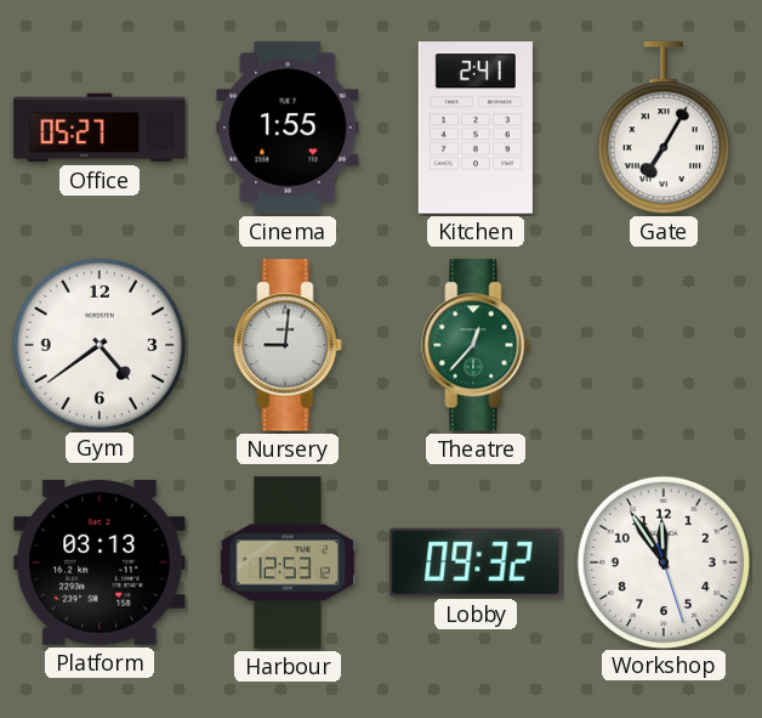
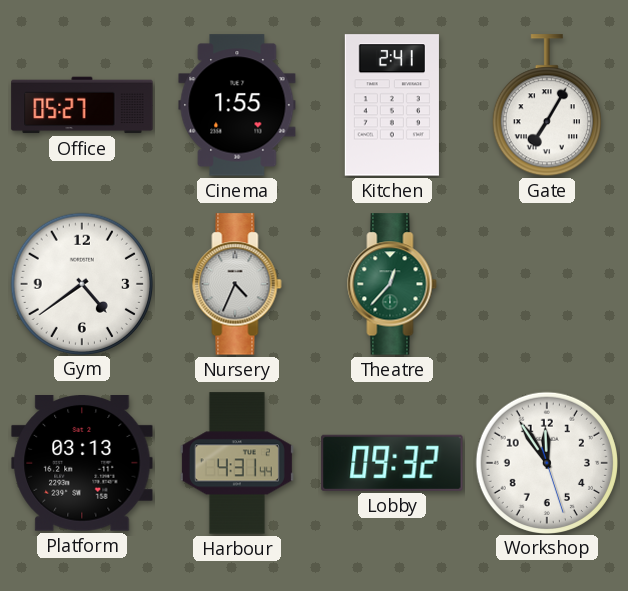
Nursery: 9:01 -> 4:34
Harbour: 12:53 -> 4:31
